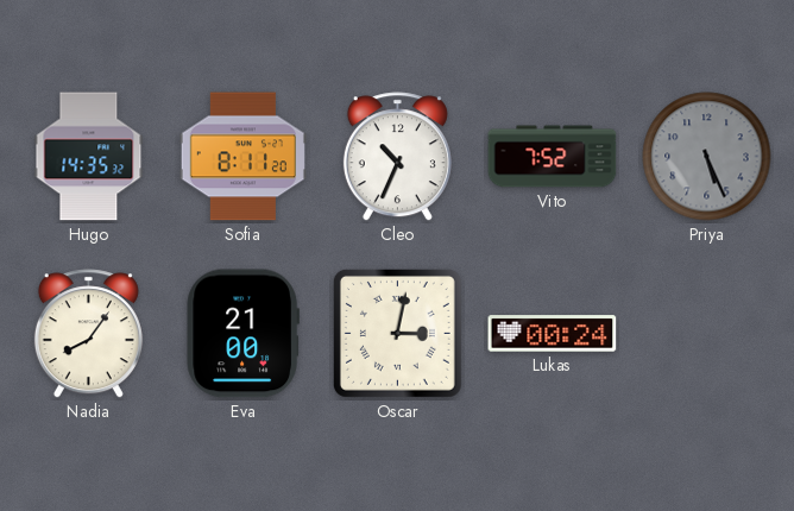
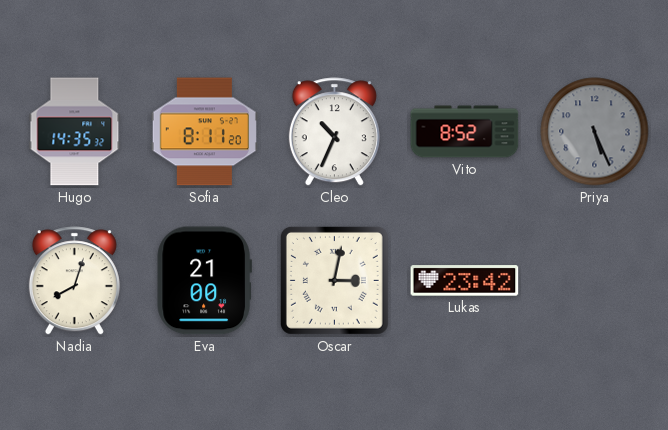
Vito: 7:52 -> 8:52
Nadia: 8:06 -> 8:03
Lukas: 00:24 -> 23:42
